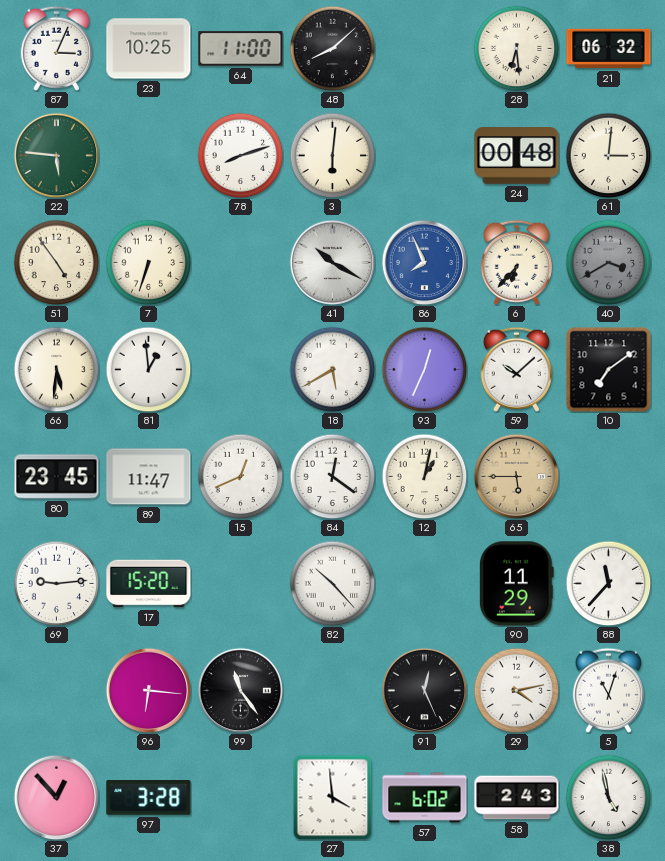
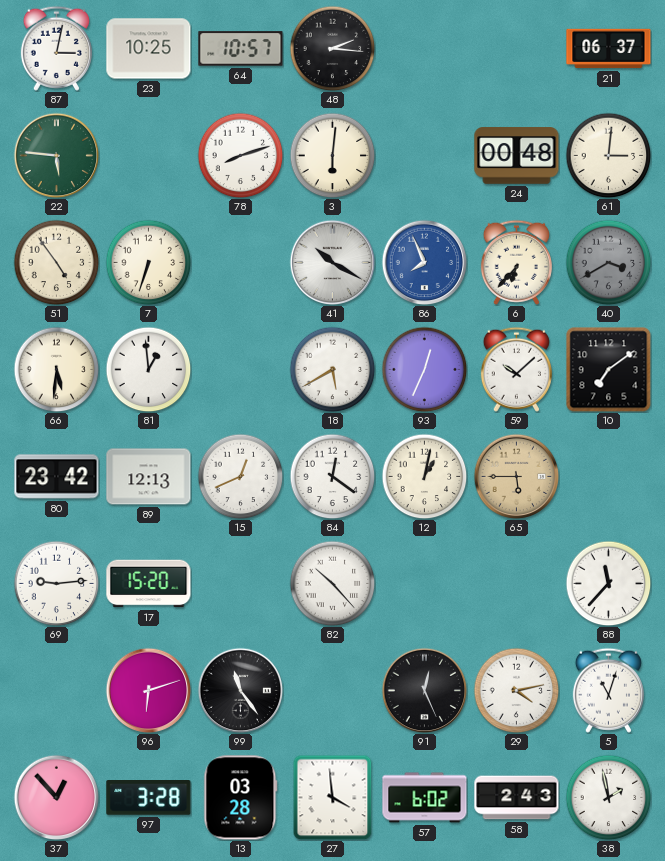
87: 3:04 -> 3:02
64: 11:00 -> 10:57
48: 8:08 -> 2:16
28: 6:29 -> none
21: 06:32 -> 06:37
80: 23:45 -> 23:42
89: 11:47 -> 12:13
90: 11:29 -> none
96: 6:16 -> 6:12
13: none -> 03:28
38: 4:58 -> 1:58
